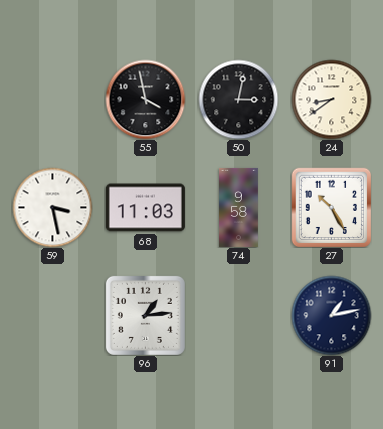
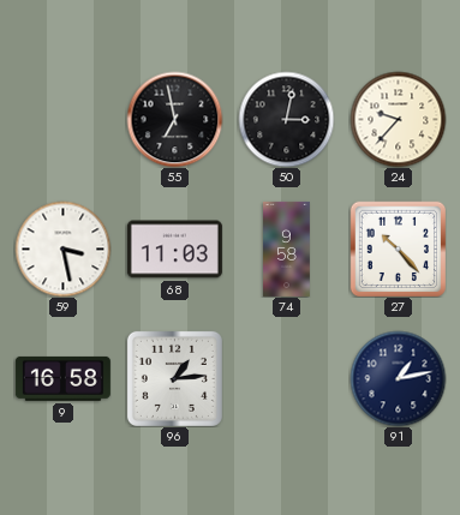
55: 3:58 -> 6:58
24: 8:39 -> 9:37
27: 10:25 -> 10:23
9: none -> 16:58
